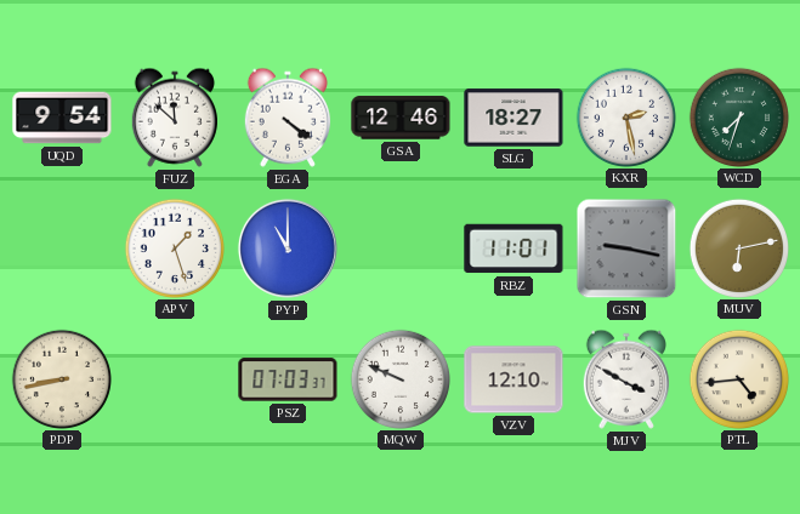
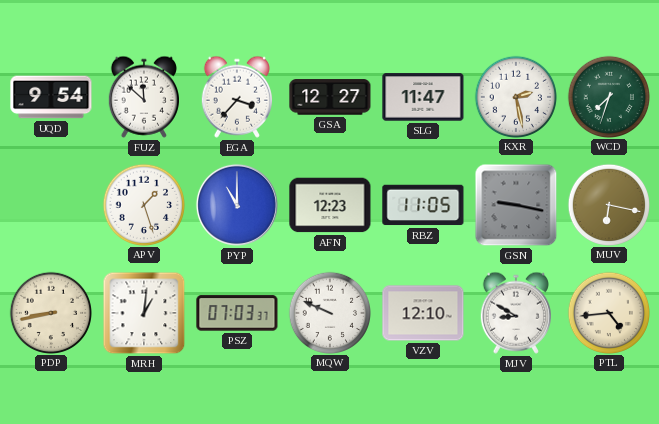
EGA: 4:21 -> 3:37
GSA: 12:46 -> 12:27
SLG: 18:27 -> 11:47
AFN: none -> 12:23
RBZ: 11:01 -> 11:05
MUV: 6:13 -> 6:17
MRH: none -> 1:01
MJV: 3:50 -> 8:50
